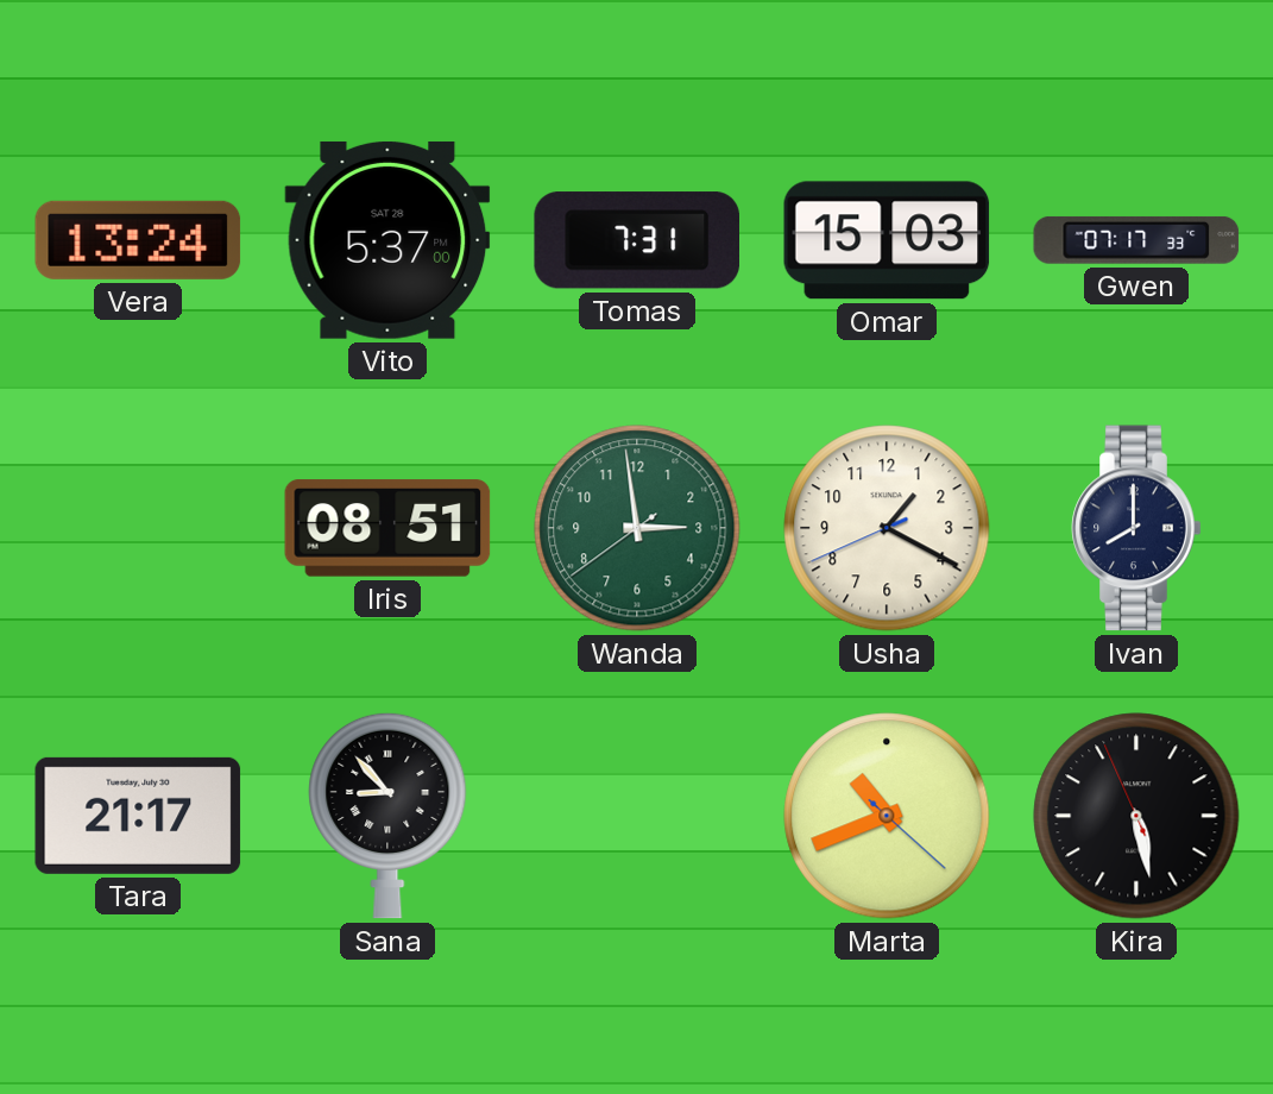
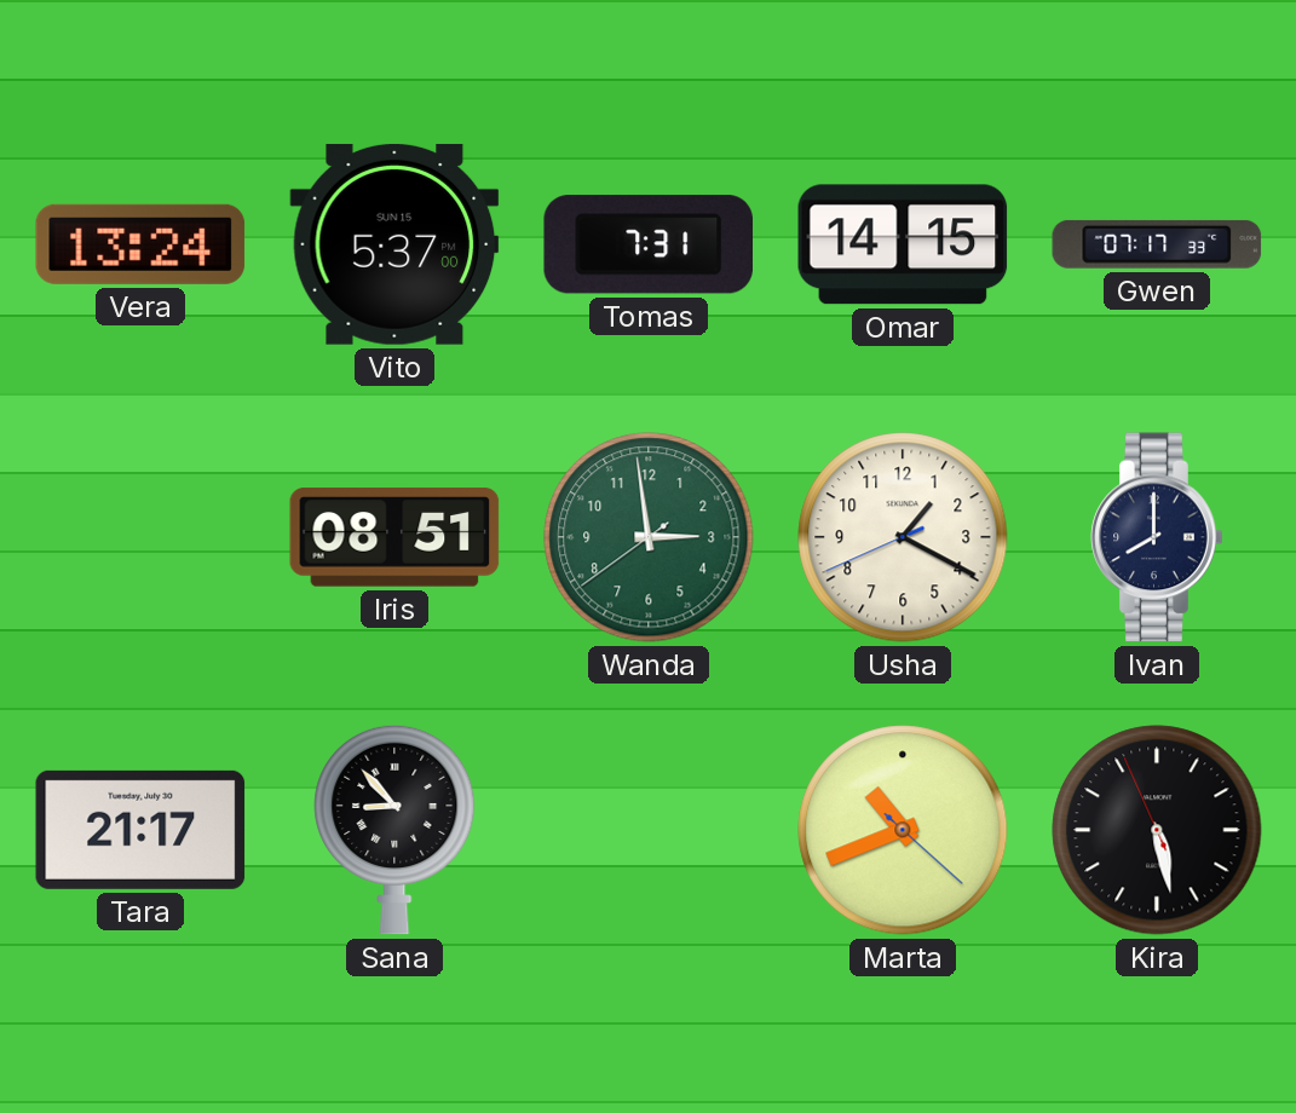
Vito date: SAT 28 -> SUN 15
Omar: 15:03 -> 14:15
